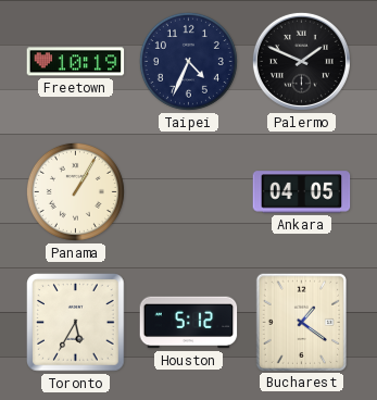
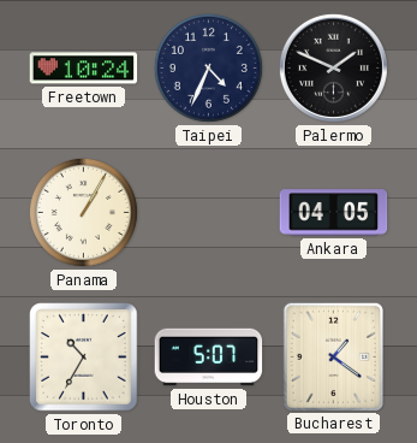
Freetown: 10:19 -> 10:24
Toronto: 5:35 -> 10:35
Houston: 5:12 -> 5:07
